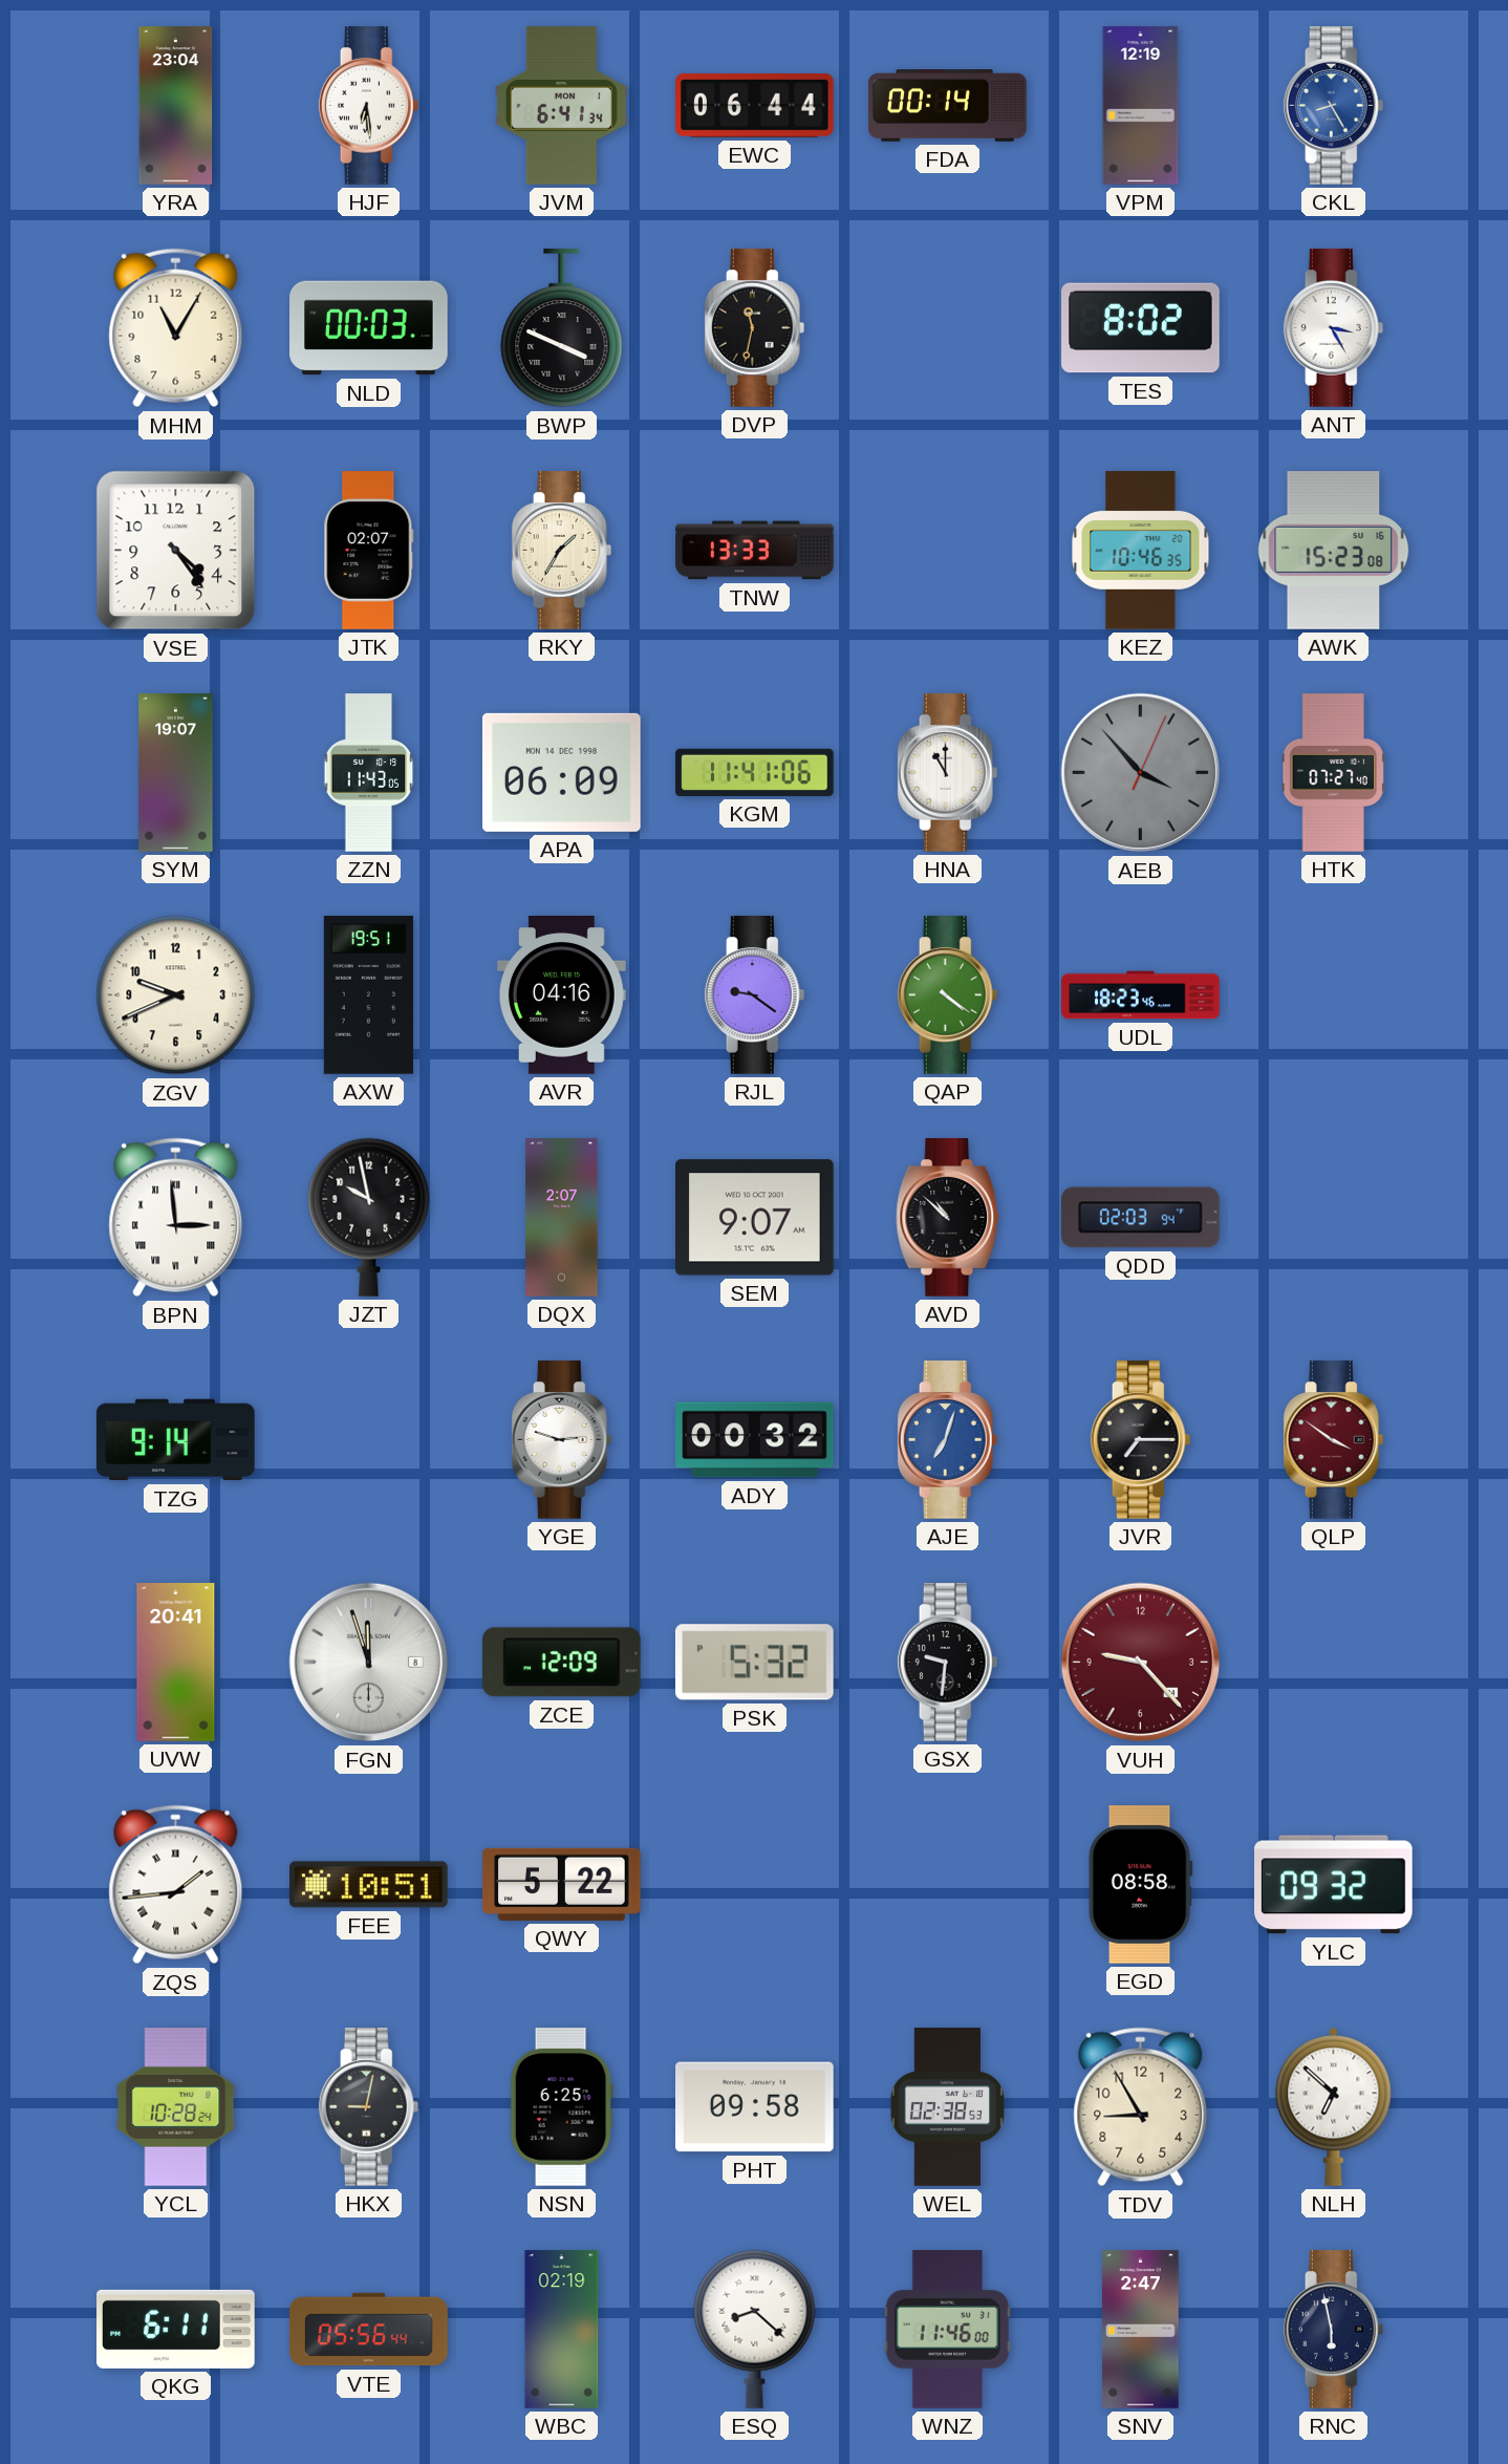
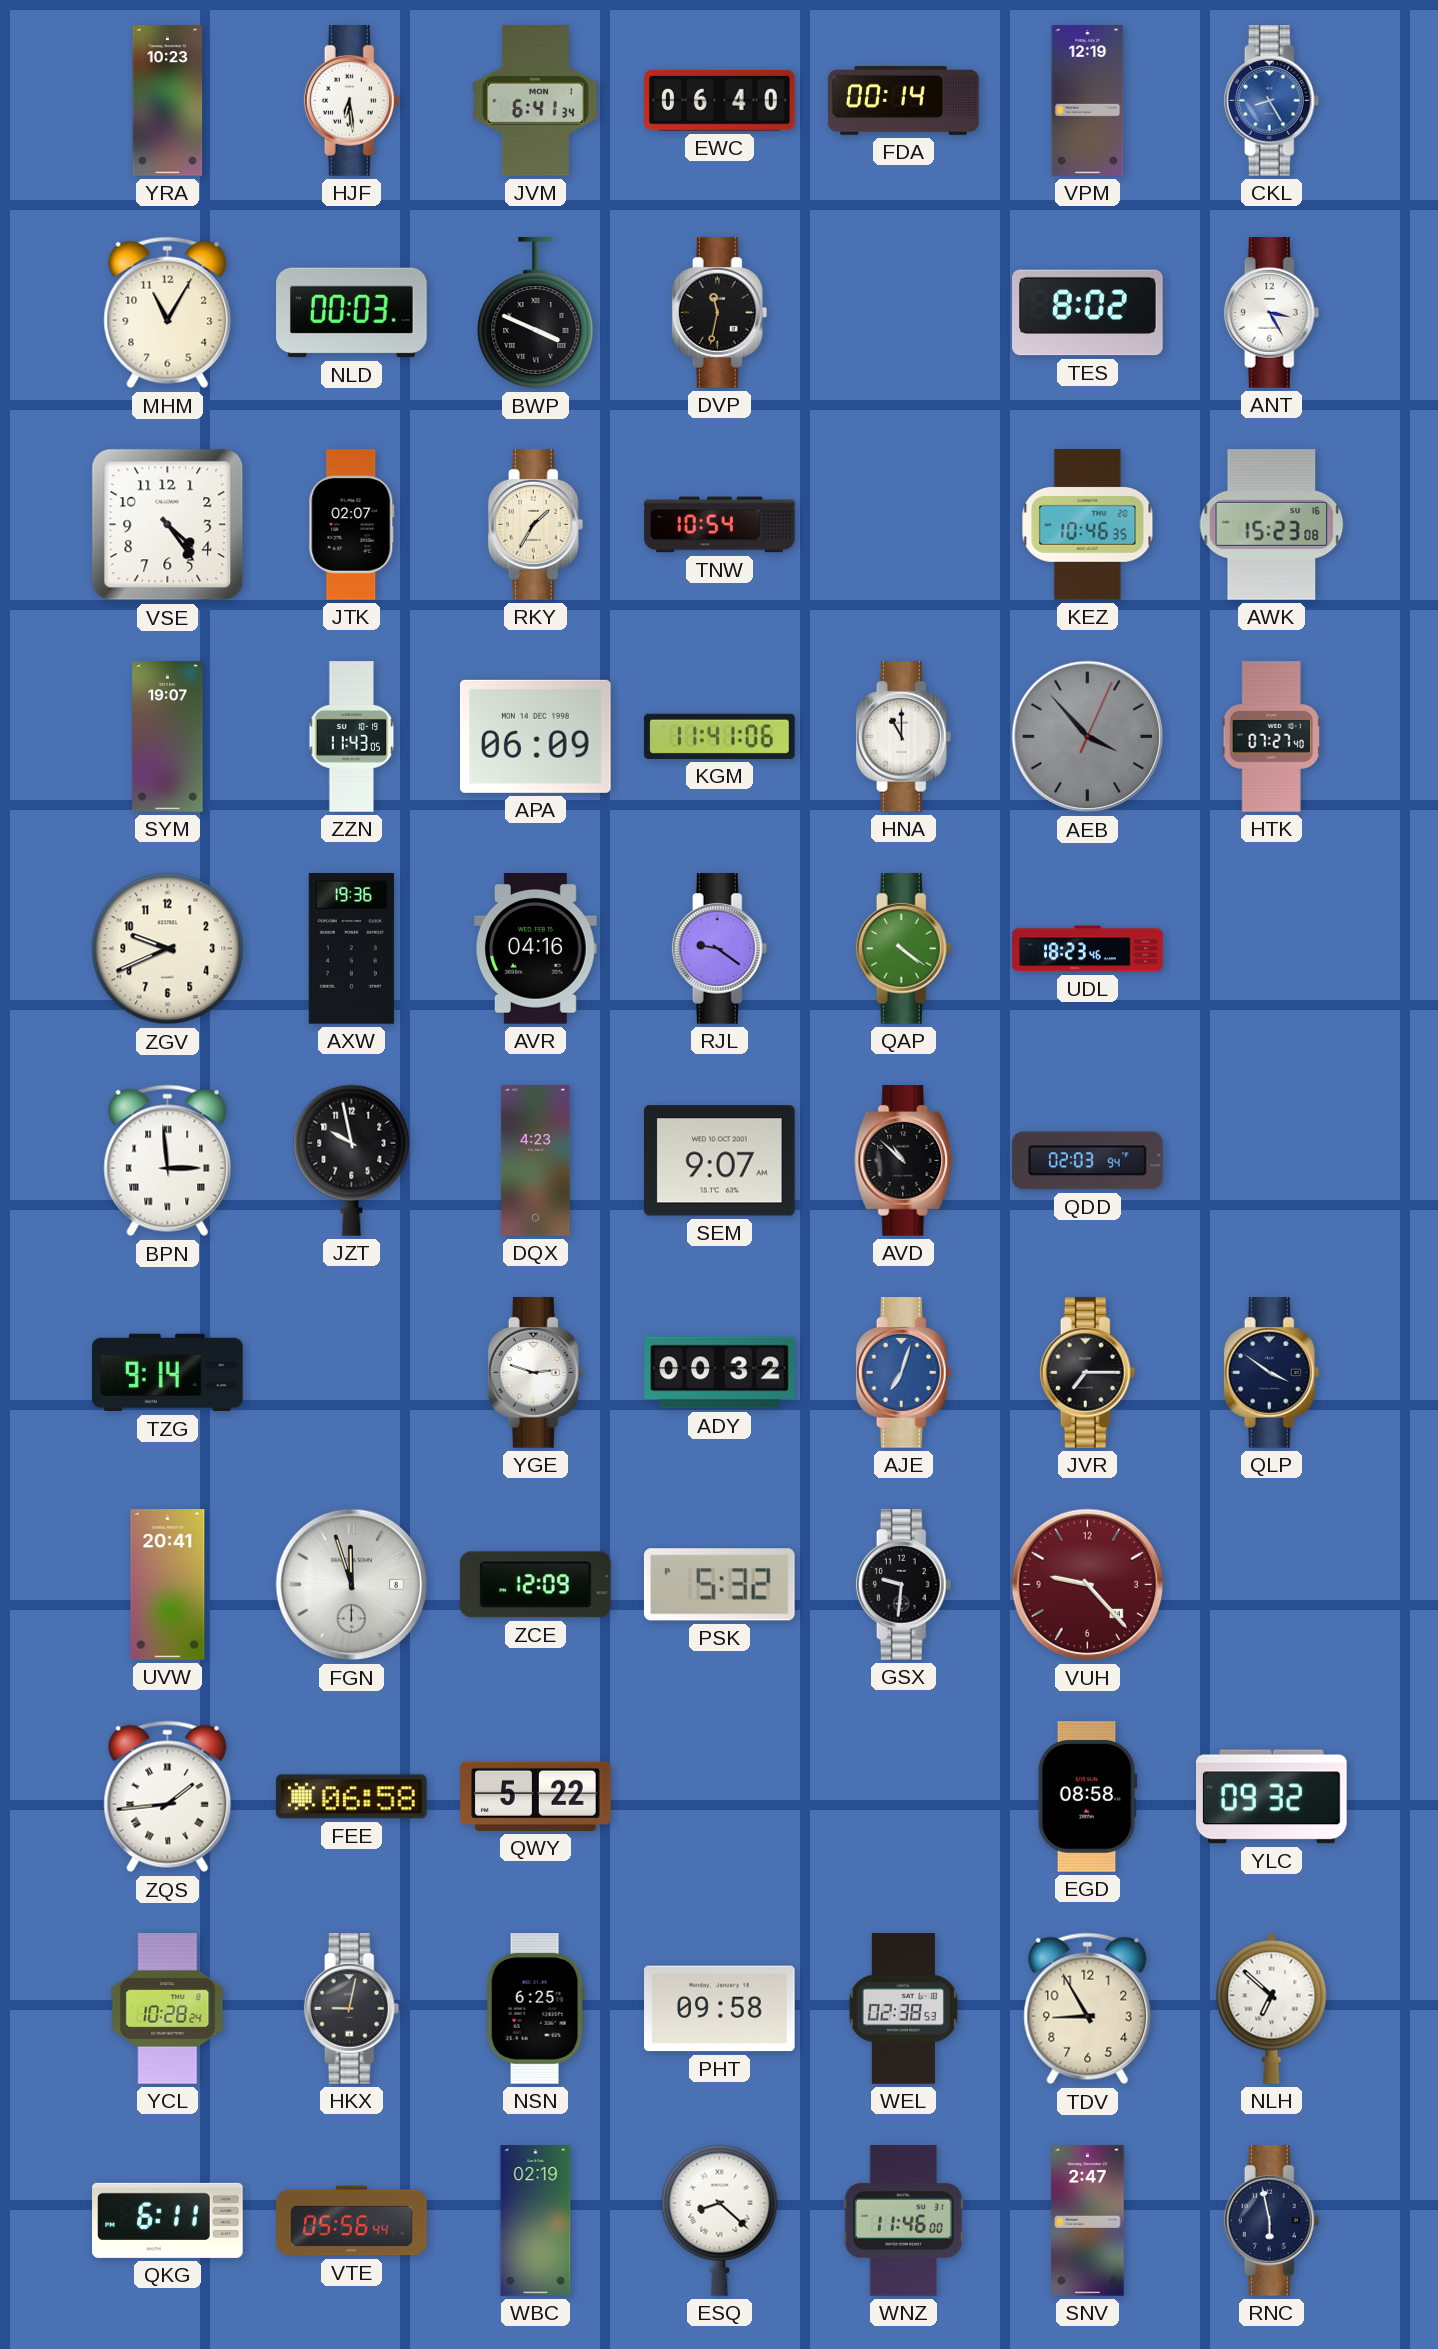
YRA: 23:04 -> 10:23
EWC: 06:44 -> 06:40
TNW: 13:33 -> 10:54
AXW: 19:51 -> 19:36
DQX: 2:07 -> 4:23
QLP dial: burgundy -> navy
FEE: 10:51 -> 06:58
